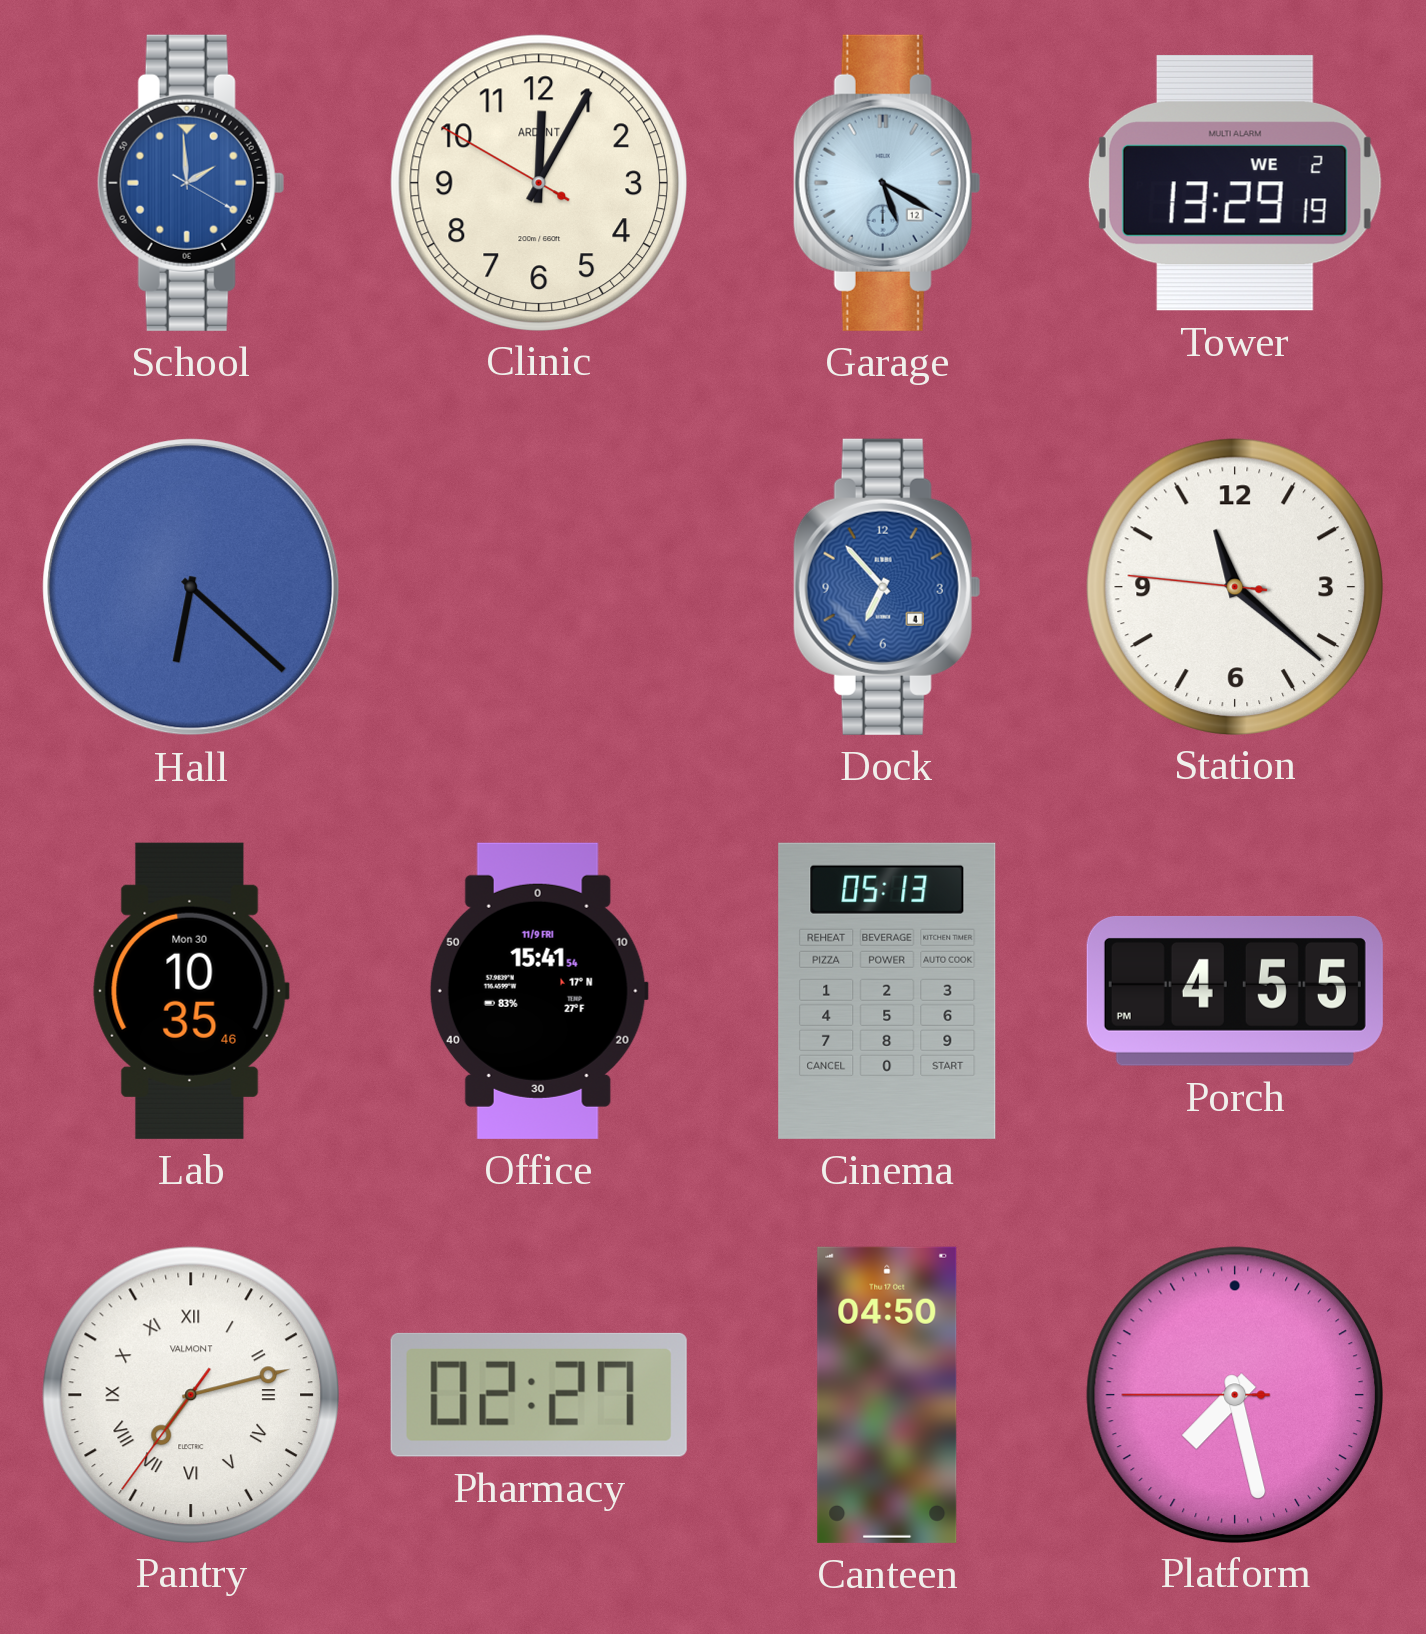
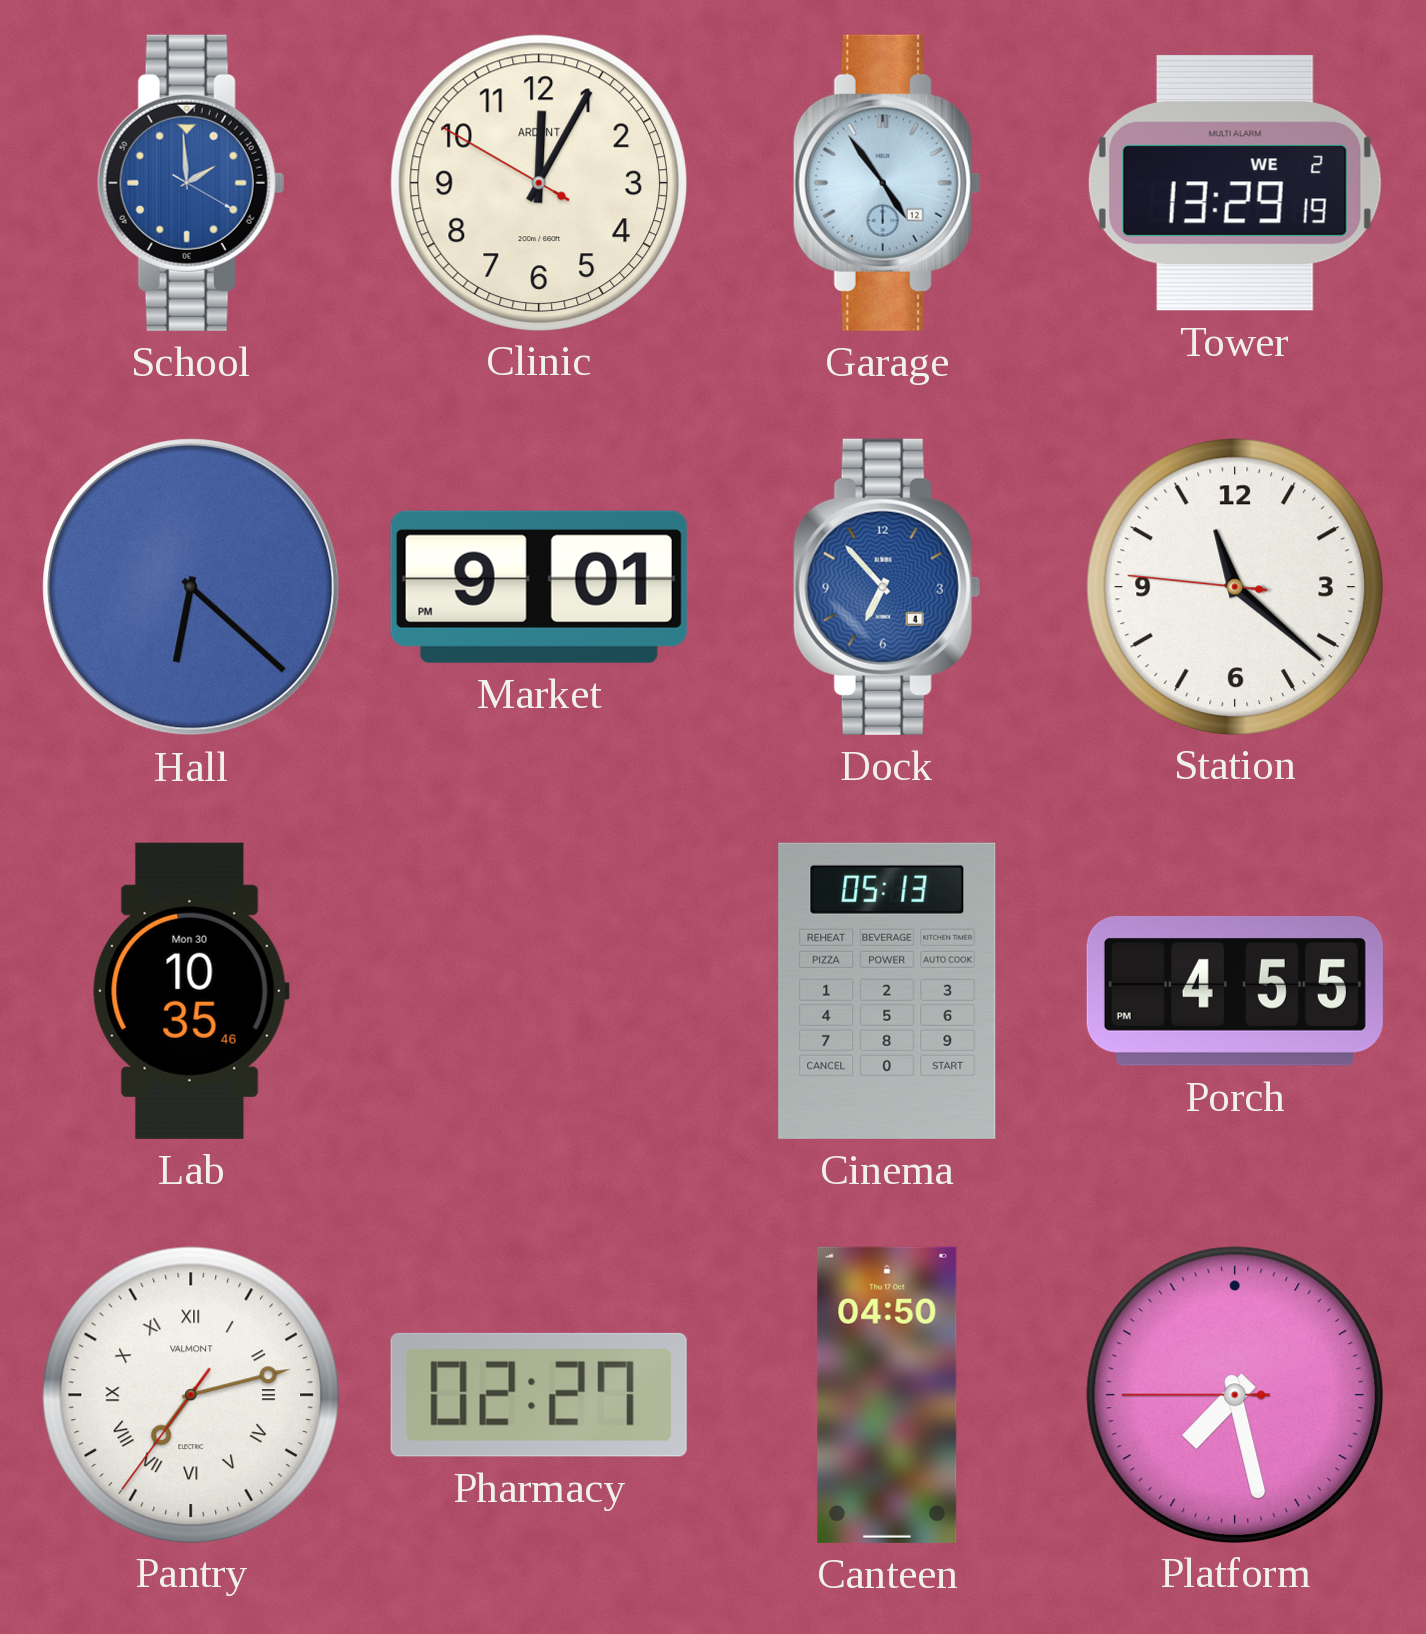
Garage: 5:20 -> 4:54
Market: none -> 9:01
Office: 15:41 -> none
